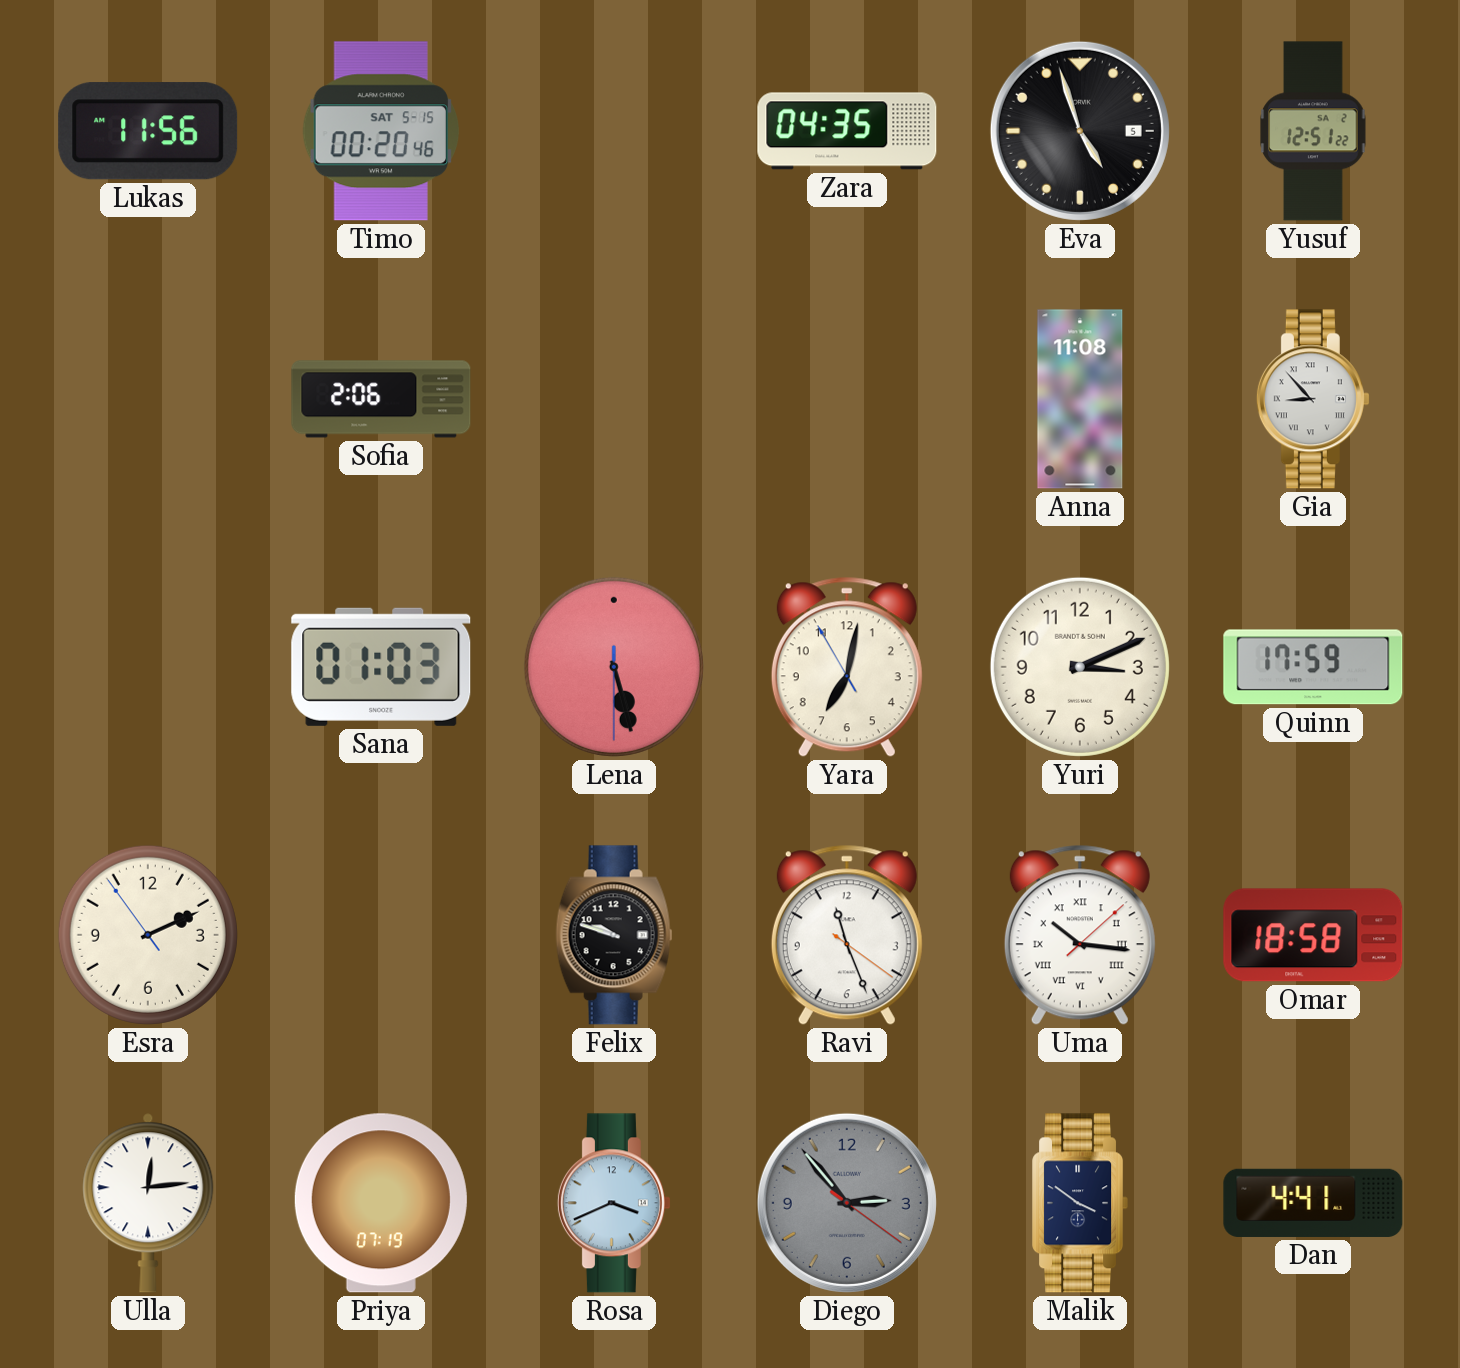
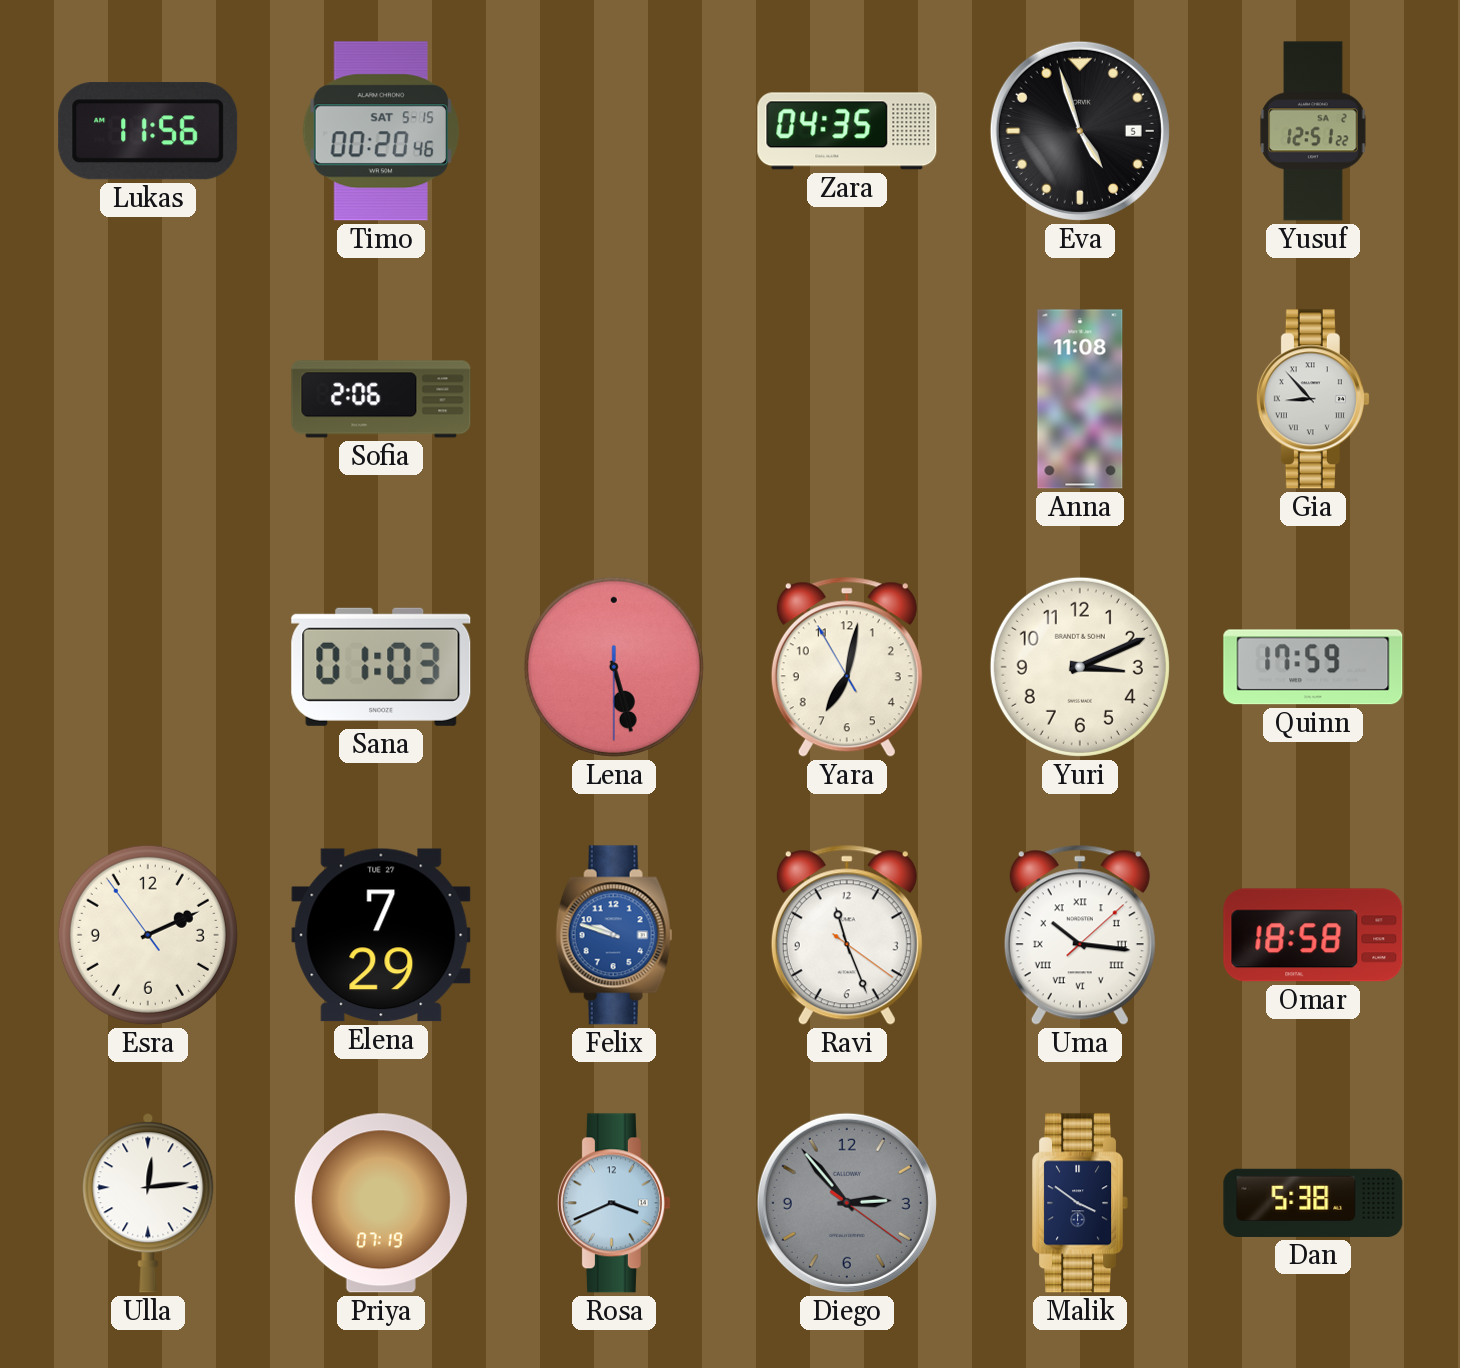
Elena: none -> 7:29
Felix dial: black -> blue
Dan: 4:41 -> 5:38
